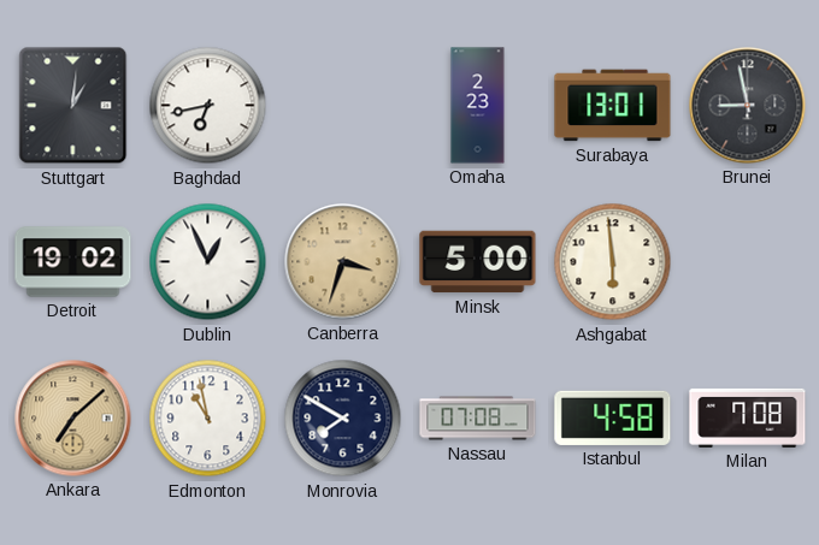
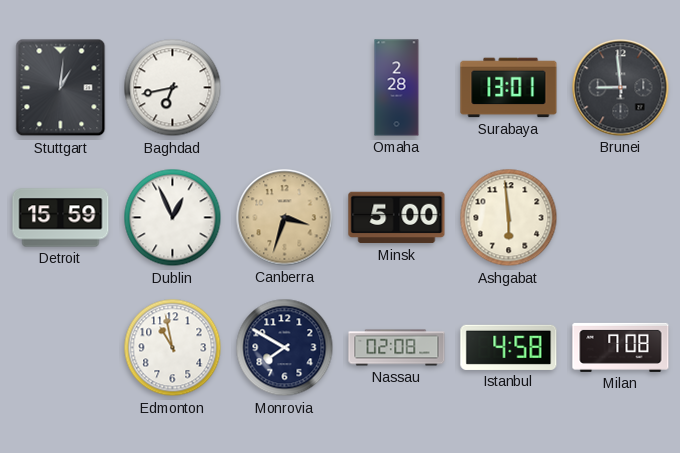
Omaha: 2:23 -> 2:28
Brunei: 8:58 -> 8:59
Detroit: 19:02 -> 15:59
Ankara: 7:08 -> none
Nassau: 07:08 -> 02:08
